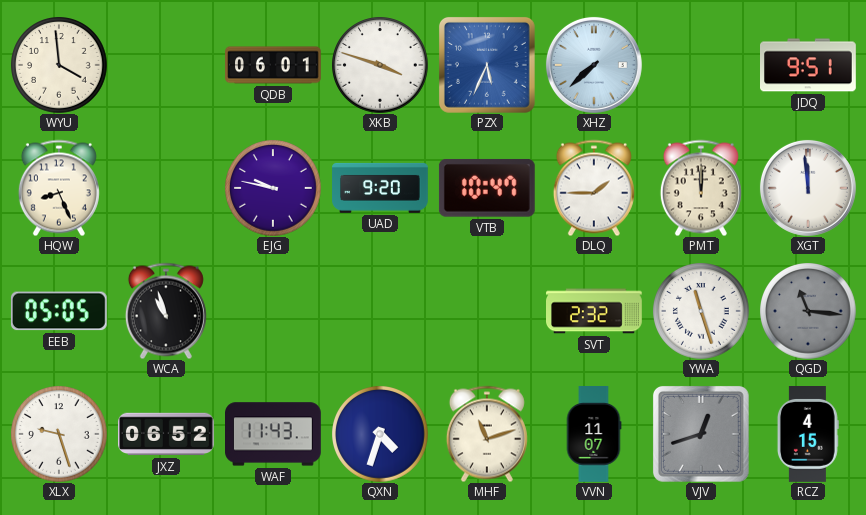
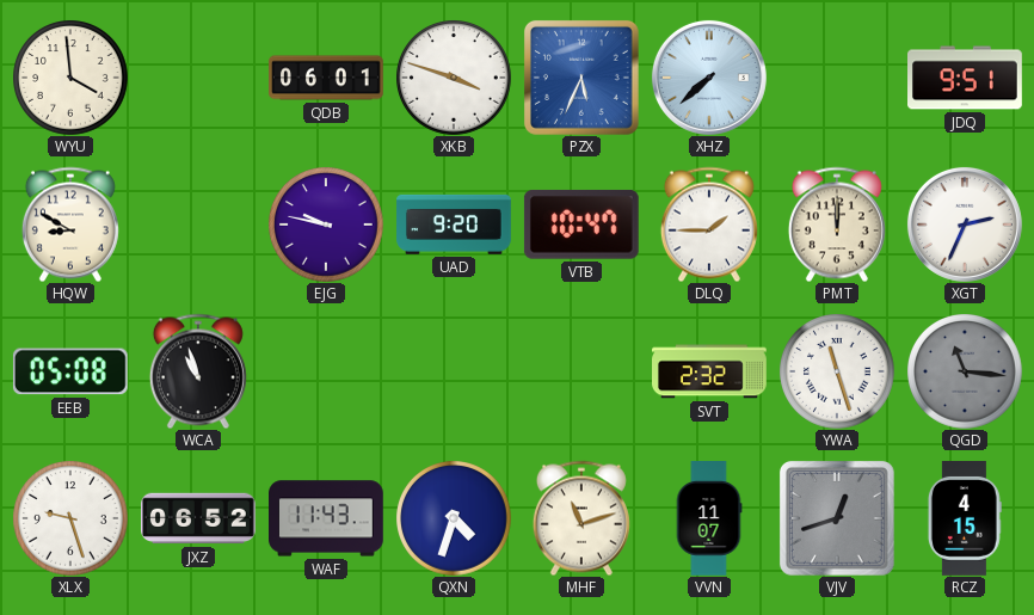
HQW: 8:26 -> 8:50
XGT: 11:59 -> 2:34
EEB: 05:05 -> 05:08
